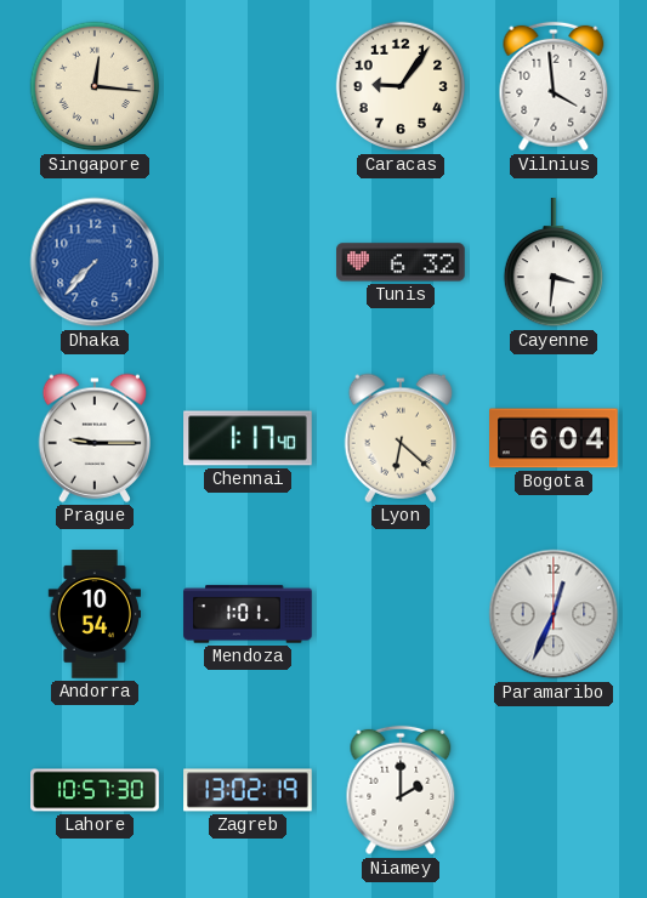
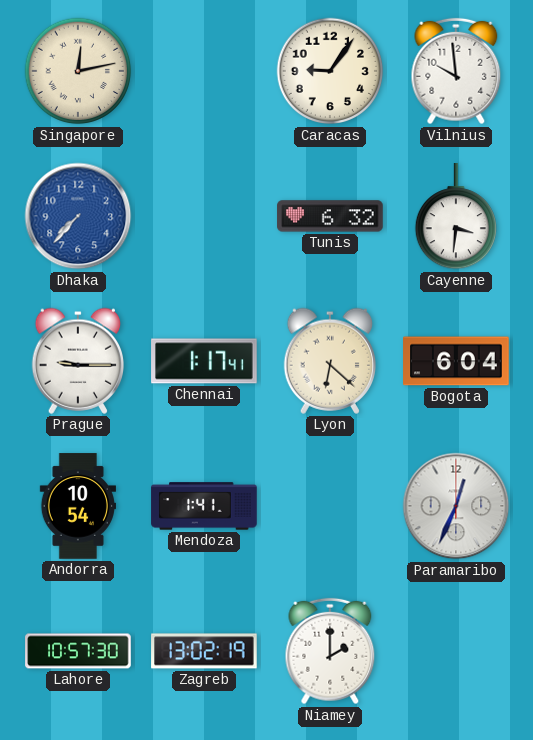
Singapore: 12:16 -> 12:13
Vilnius: 3:59 -> 9:59
Chennai: 1:17:40 -> 1:17:41
Mendoza: 1:01 -> 1:41
